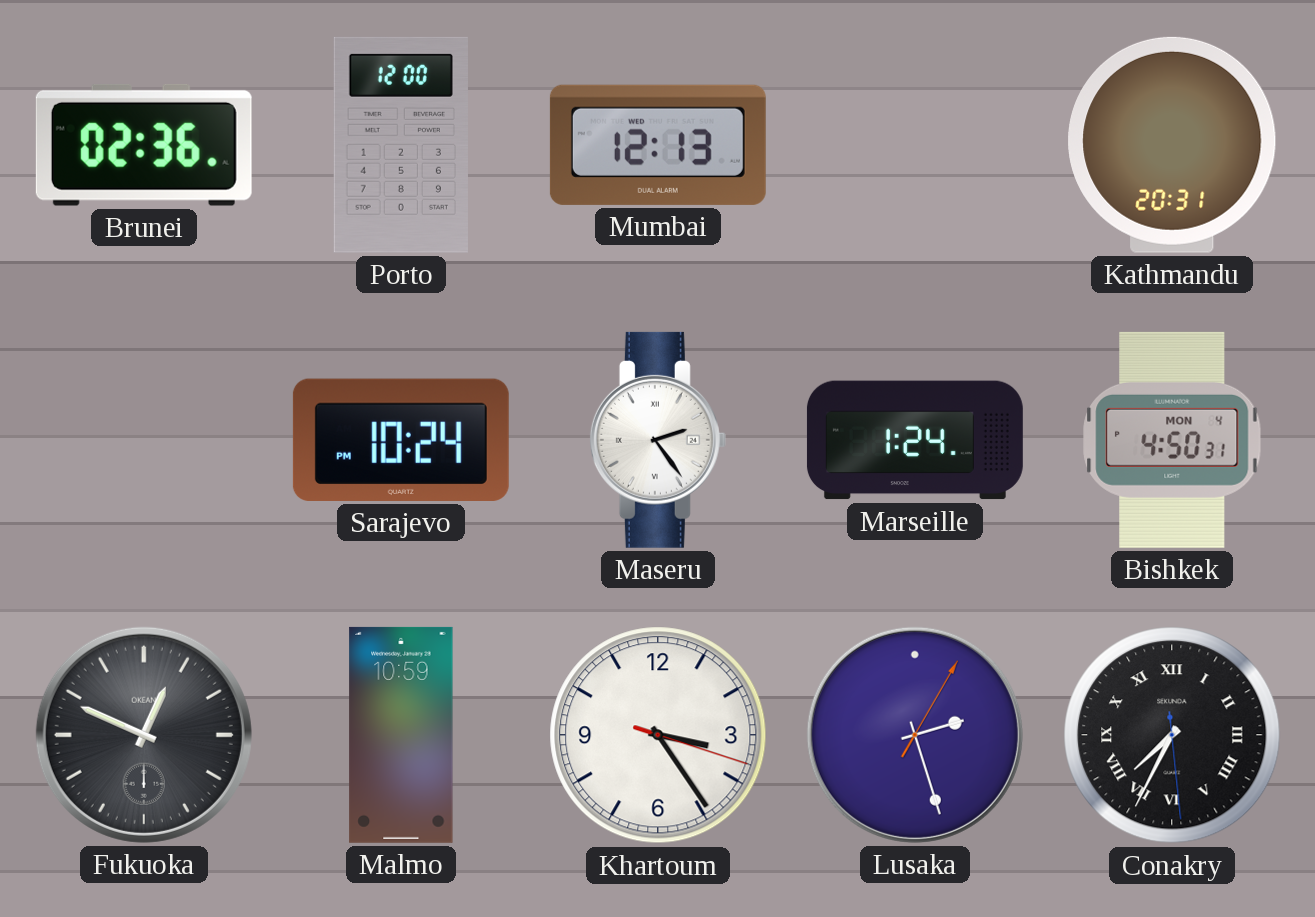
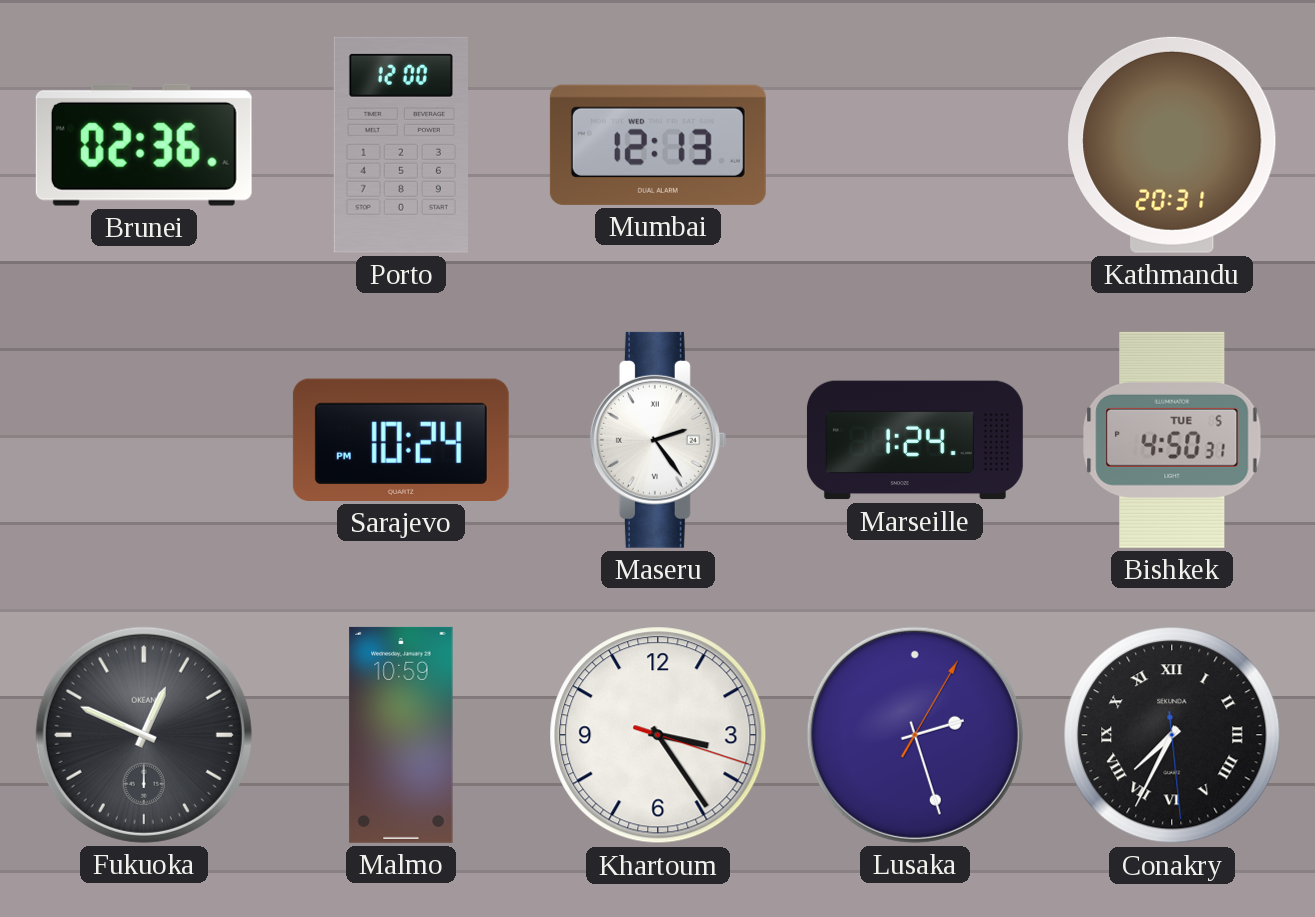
Bishkek date: MON 4 -> TUE 5
